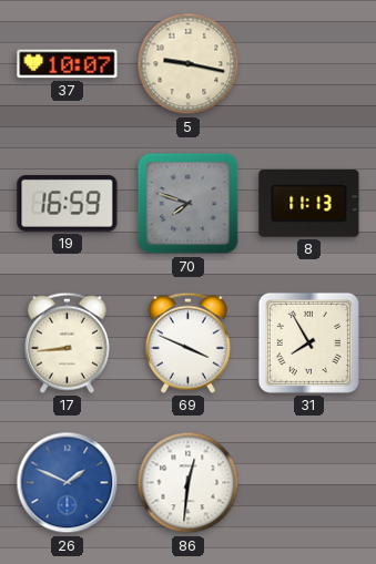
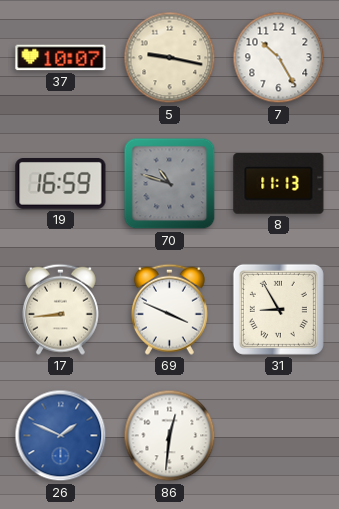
7: none -> 10:25
70: 7:48 -> 10:48
31: 7:55 -> 8:55
